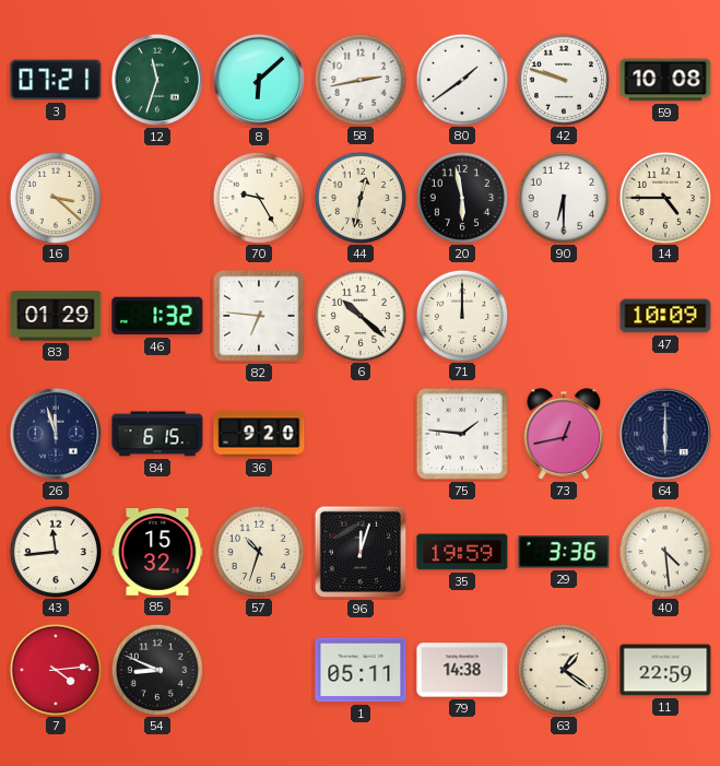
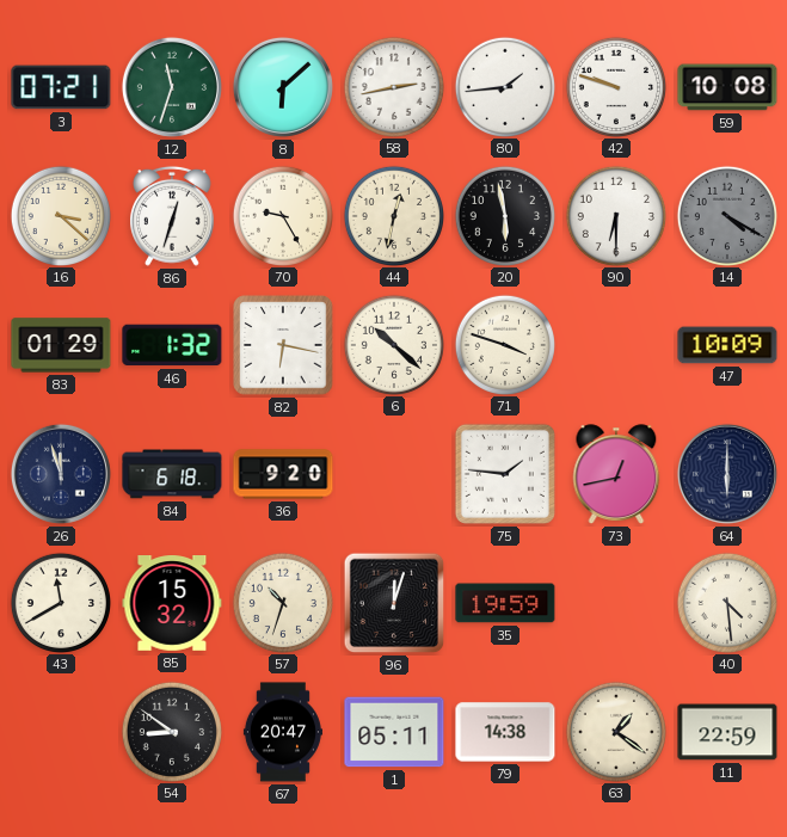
80: 1:39 -> 1:44
86: none -> 12:33
14: 4:45 -> 4:20
14 dial: cream -> grey
82: 6:46 -> 6:17
71: 12:00 -> 3:48
84: 6:15 -> 6:18
43: 11:44 -> 11:40
29: 3:36 -> none
7: 4:14 -> none
54: 8:49 -> 8:51
67: none -> 20:47
